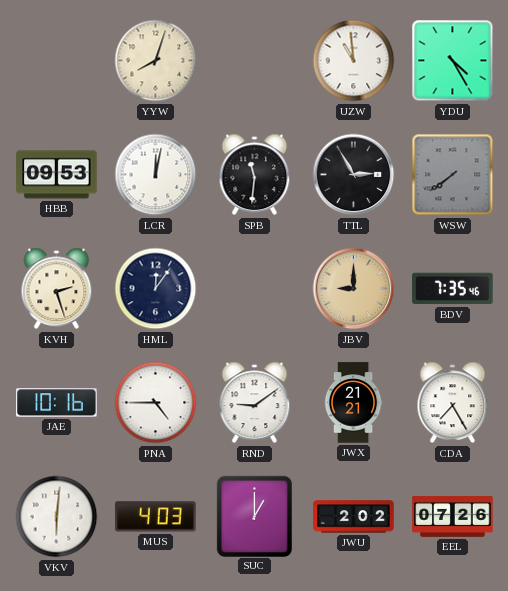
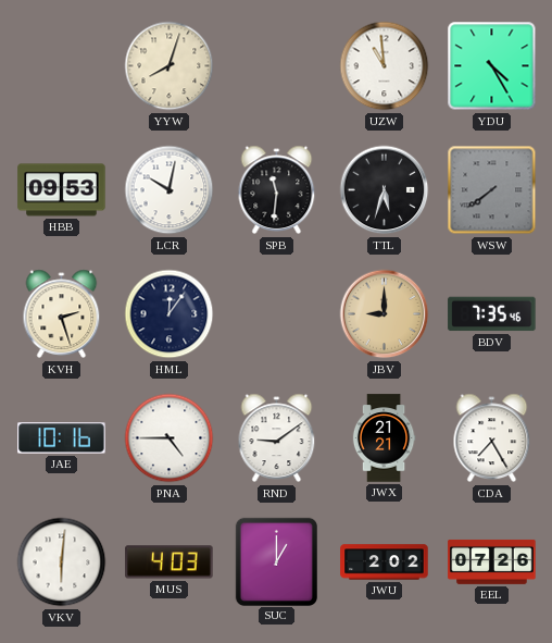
LCR: 12:02 -> 10:02
TTL: 2:55 -> 5:33
